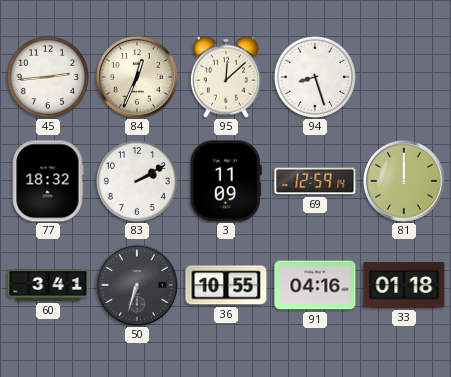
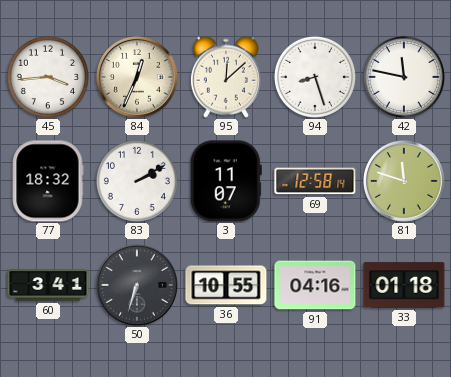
45: 2:44 -> 3:44
42: none -> 11:47
3: 11:09 -> 11:07
69: 12:59 -> 12:58
81: 12:00 -> 11:48
